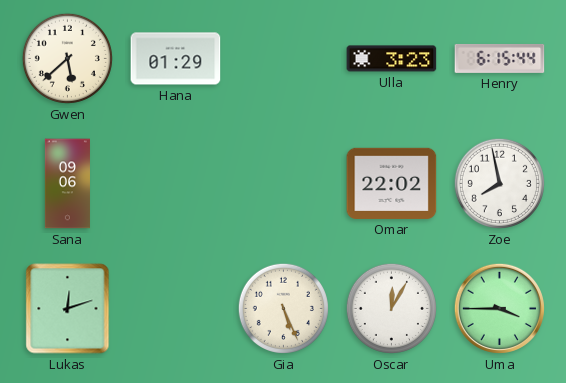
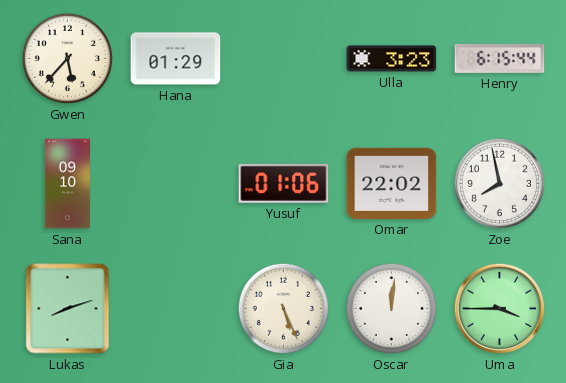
Gwen: 5:38 -> 5:37
Sana: 09:06 -> 09:10
Yusuf: none -> 01:06
Lukas: 12:12 -> 8:12
Oscar: 12:05 -> 12:01
